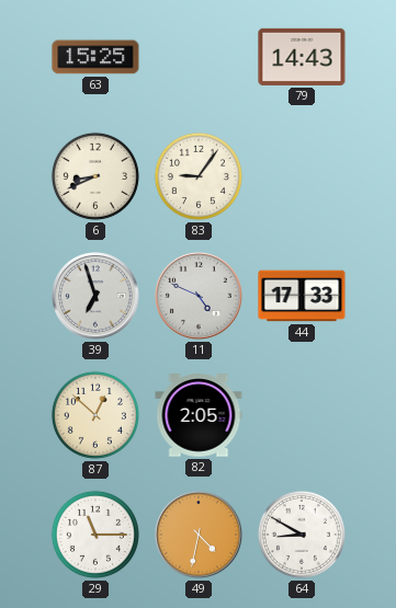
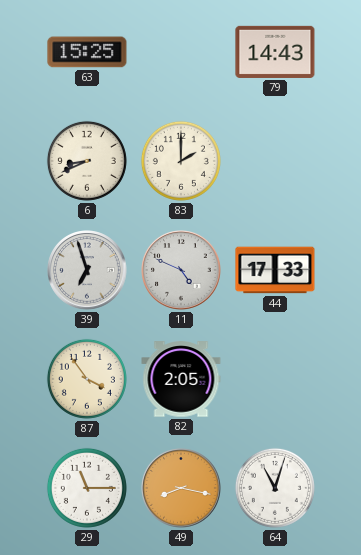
83: 9:06 -> 2:00
87: 12:52 -> 3:54
49: 4:32 -> 8:17
64: 8:50 -> 11:03
